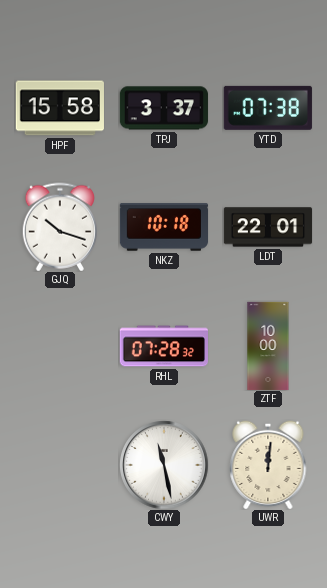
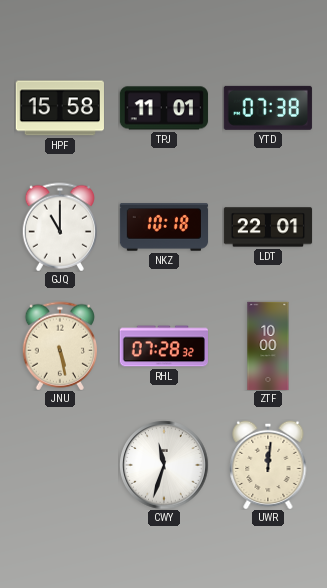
TPJ: 3:37 -> 11:01
GJQ: 10:18 -> 11:00
JNU: none -> 5:28
CWY: 11:28 -> 11:33
